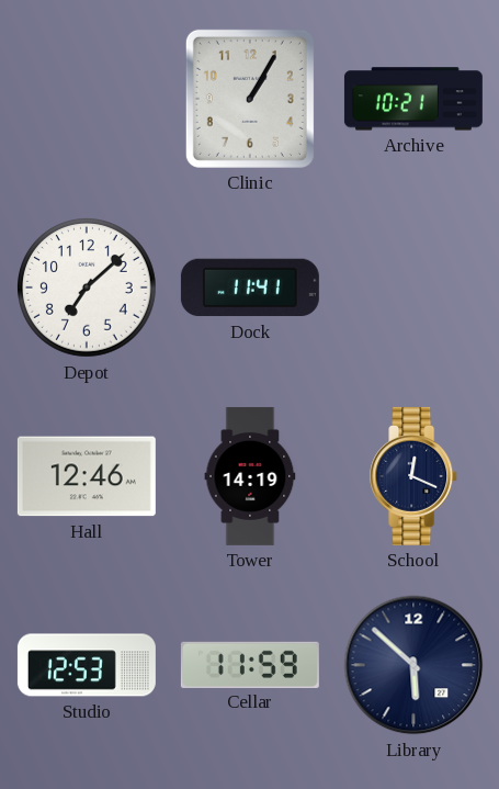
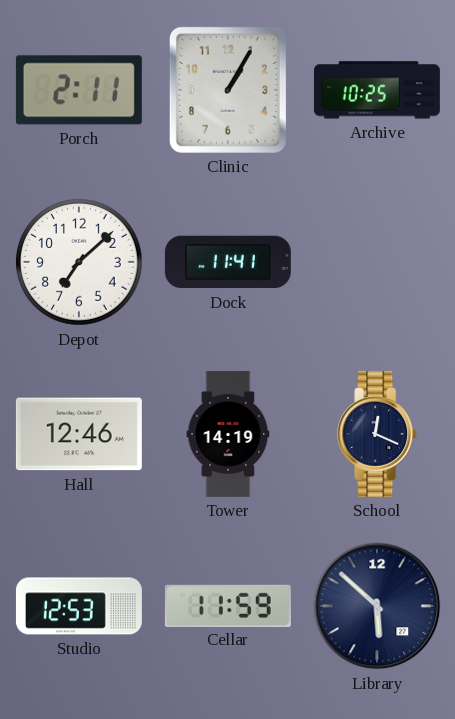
Porch: none -> 2:11
Archive: 10:21 -> 10:25
